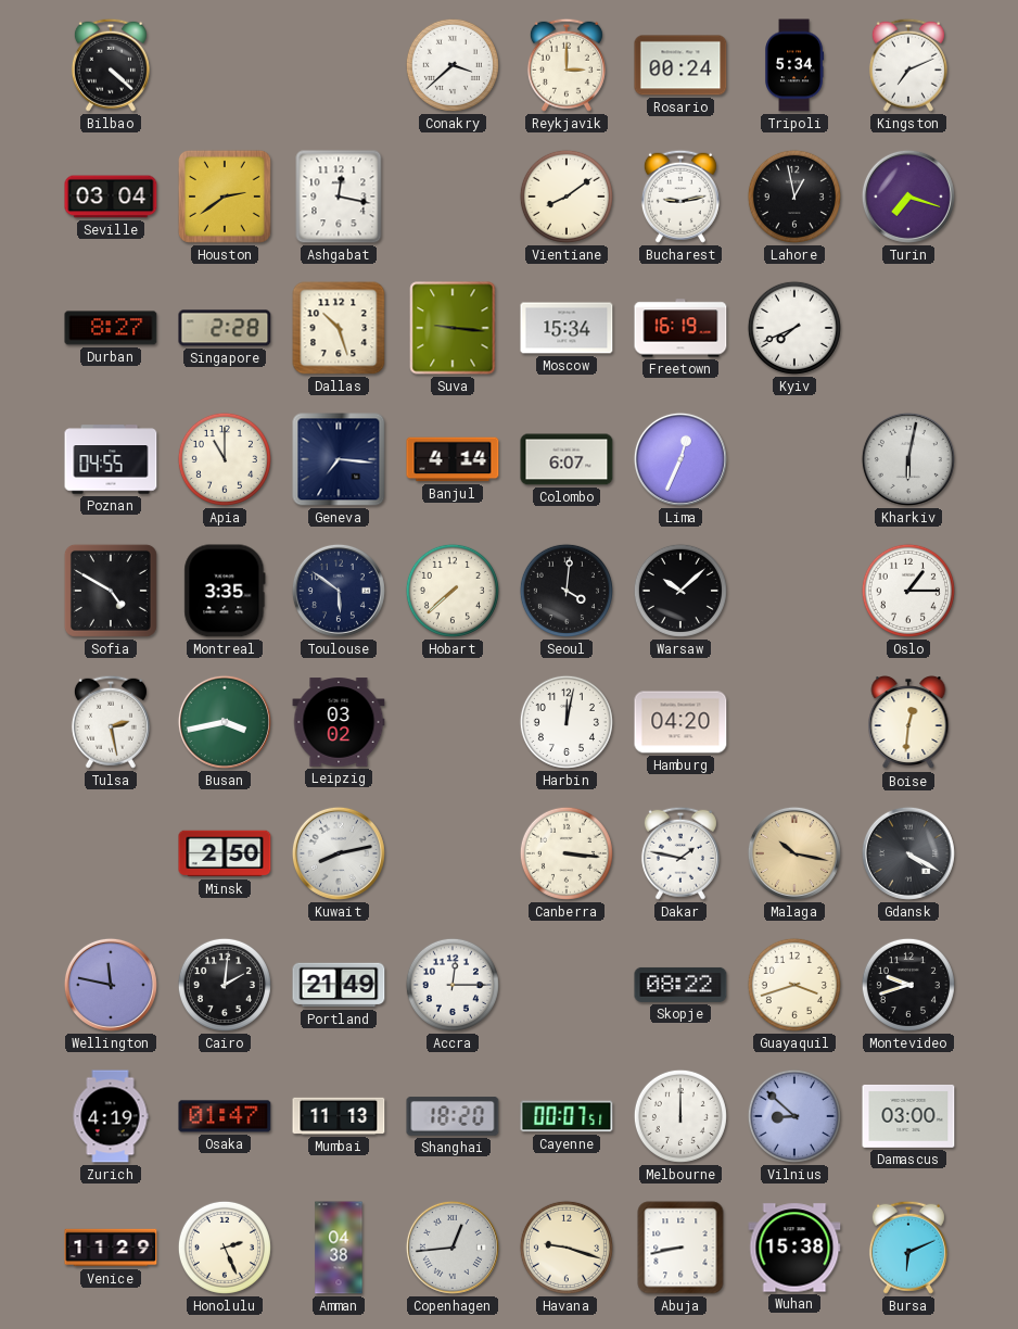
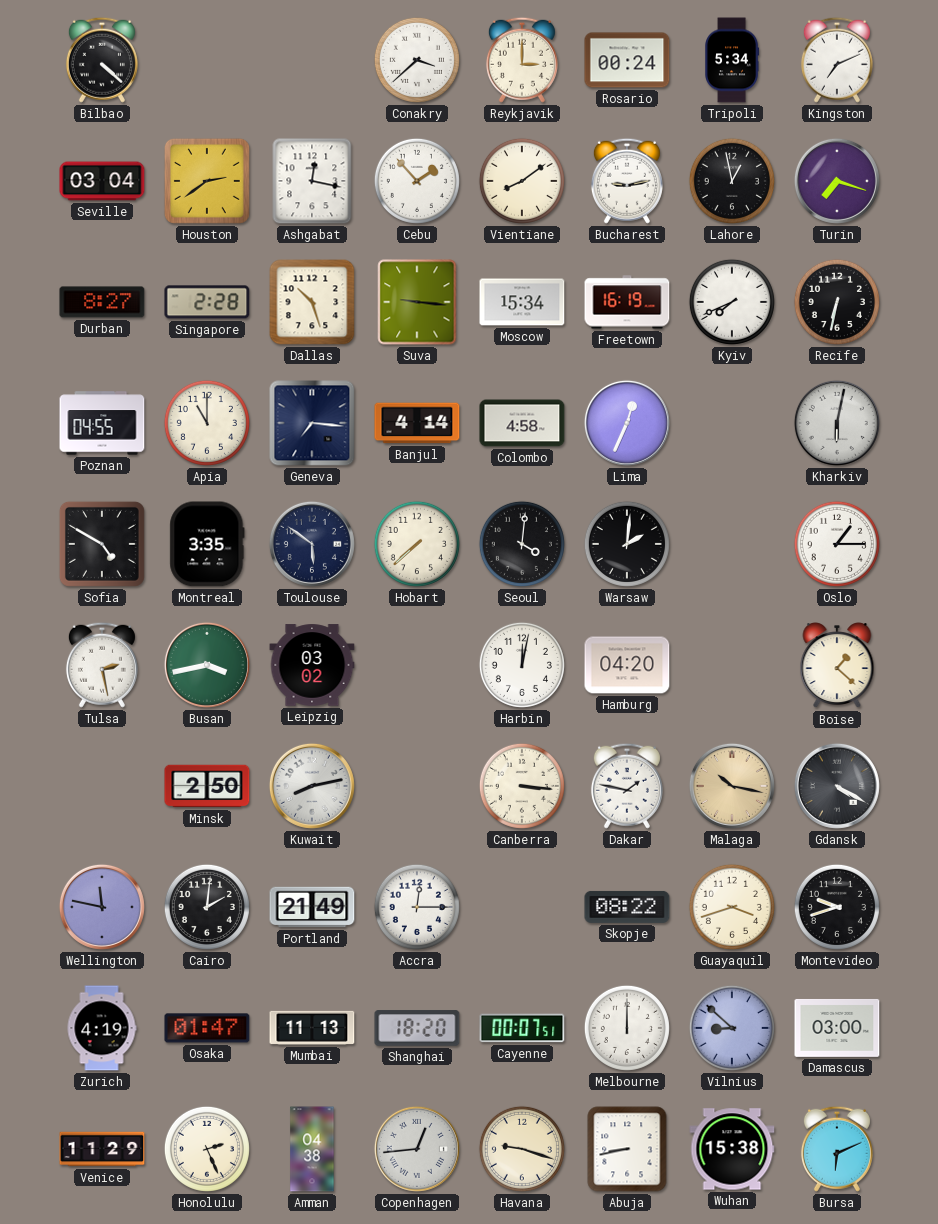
Cebu: none -> 1:53
Recife: none -> 6:32
Colombo: 6:07 -> 4:58
Warsaw: 10:08 -> 2:01
Boise: 12:31 -> 1:22
